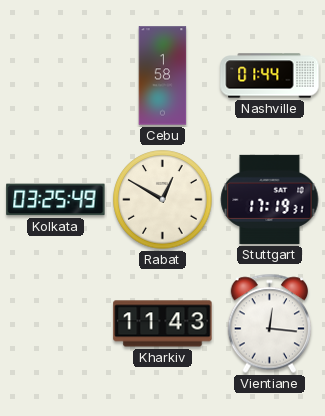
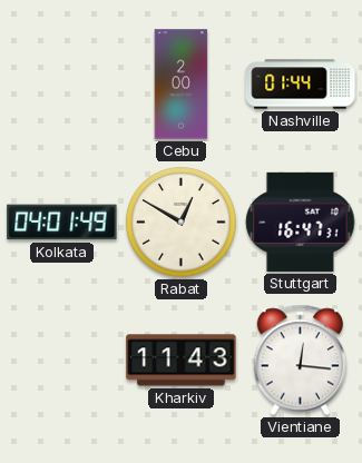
Cebu: 1:58 -> 2:00
Kolkata: 03:25 -> 04:01
Stuttgart: 17:19 -> 16:47
